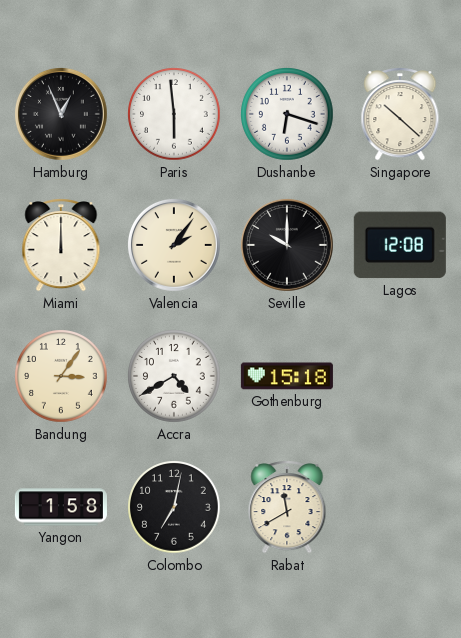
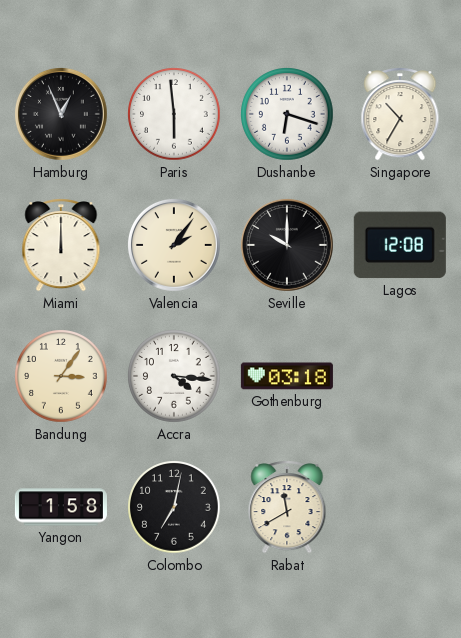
Singapore: 10:22 -> 10:35
Accra: 4:40 -> 4:16
Gothenburg: 15:18 -> 03:18
